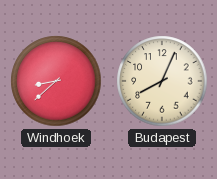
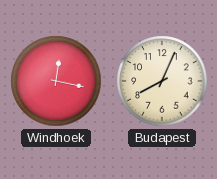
Windhoek: 8:38 -> 12:17
